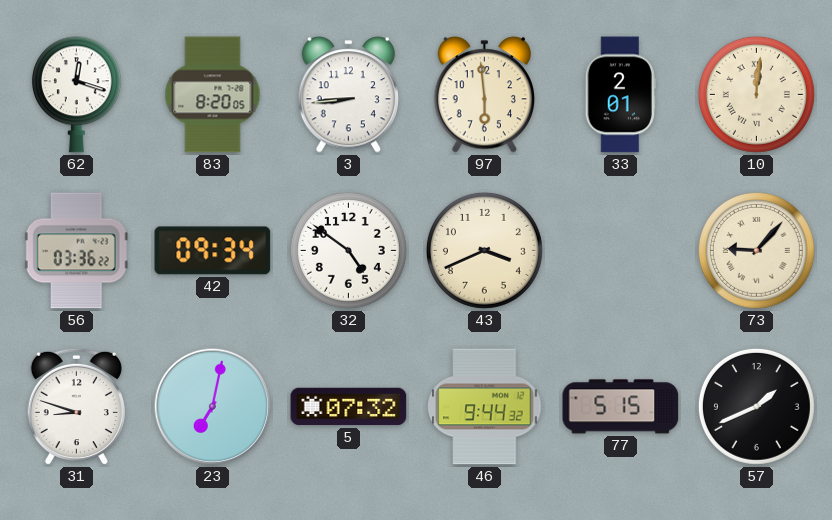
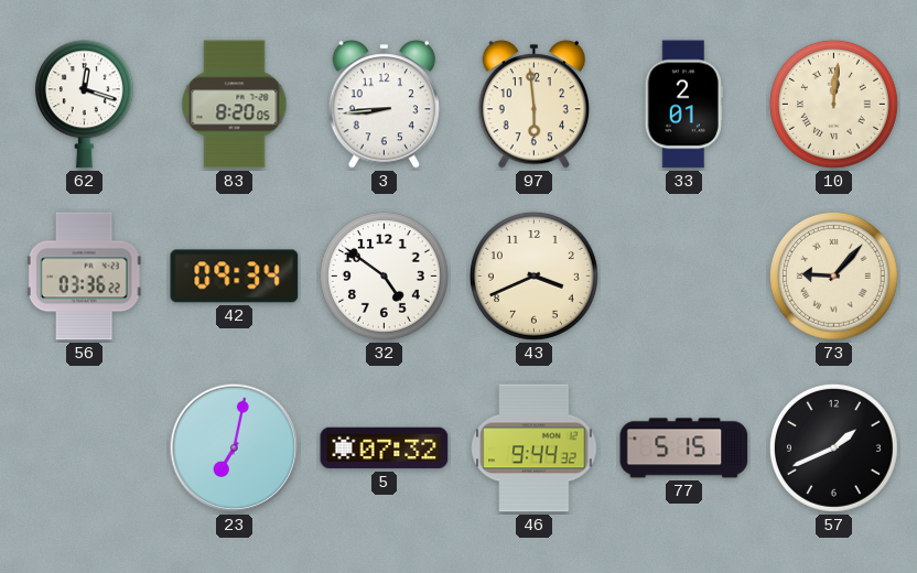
31: 8:48 -> none
